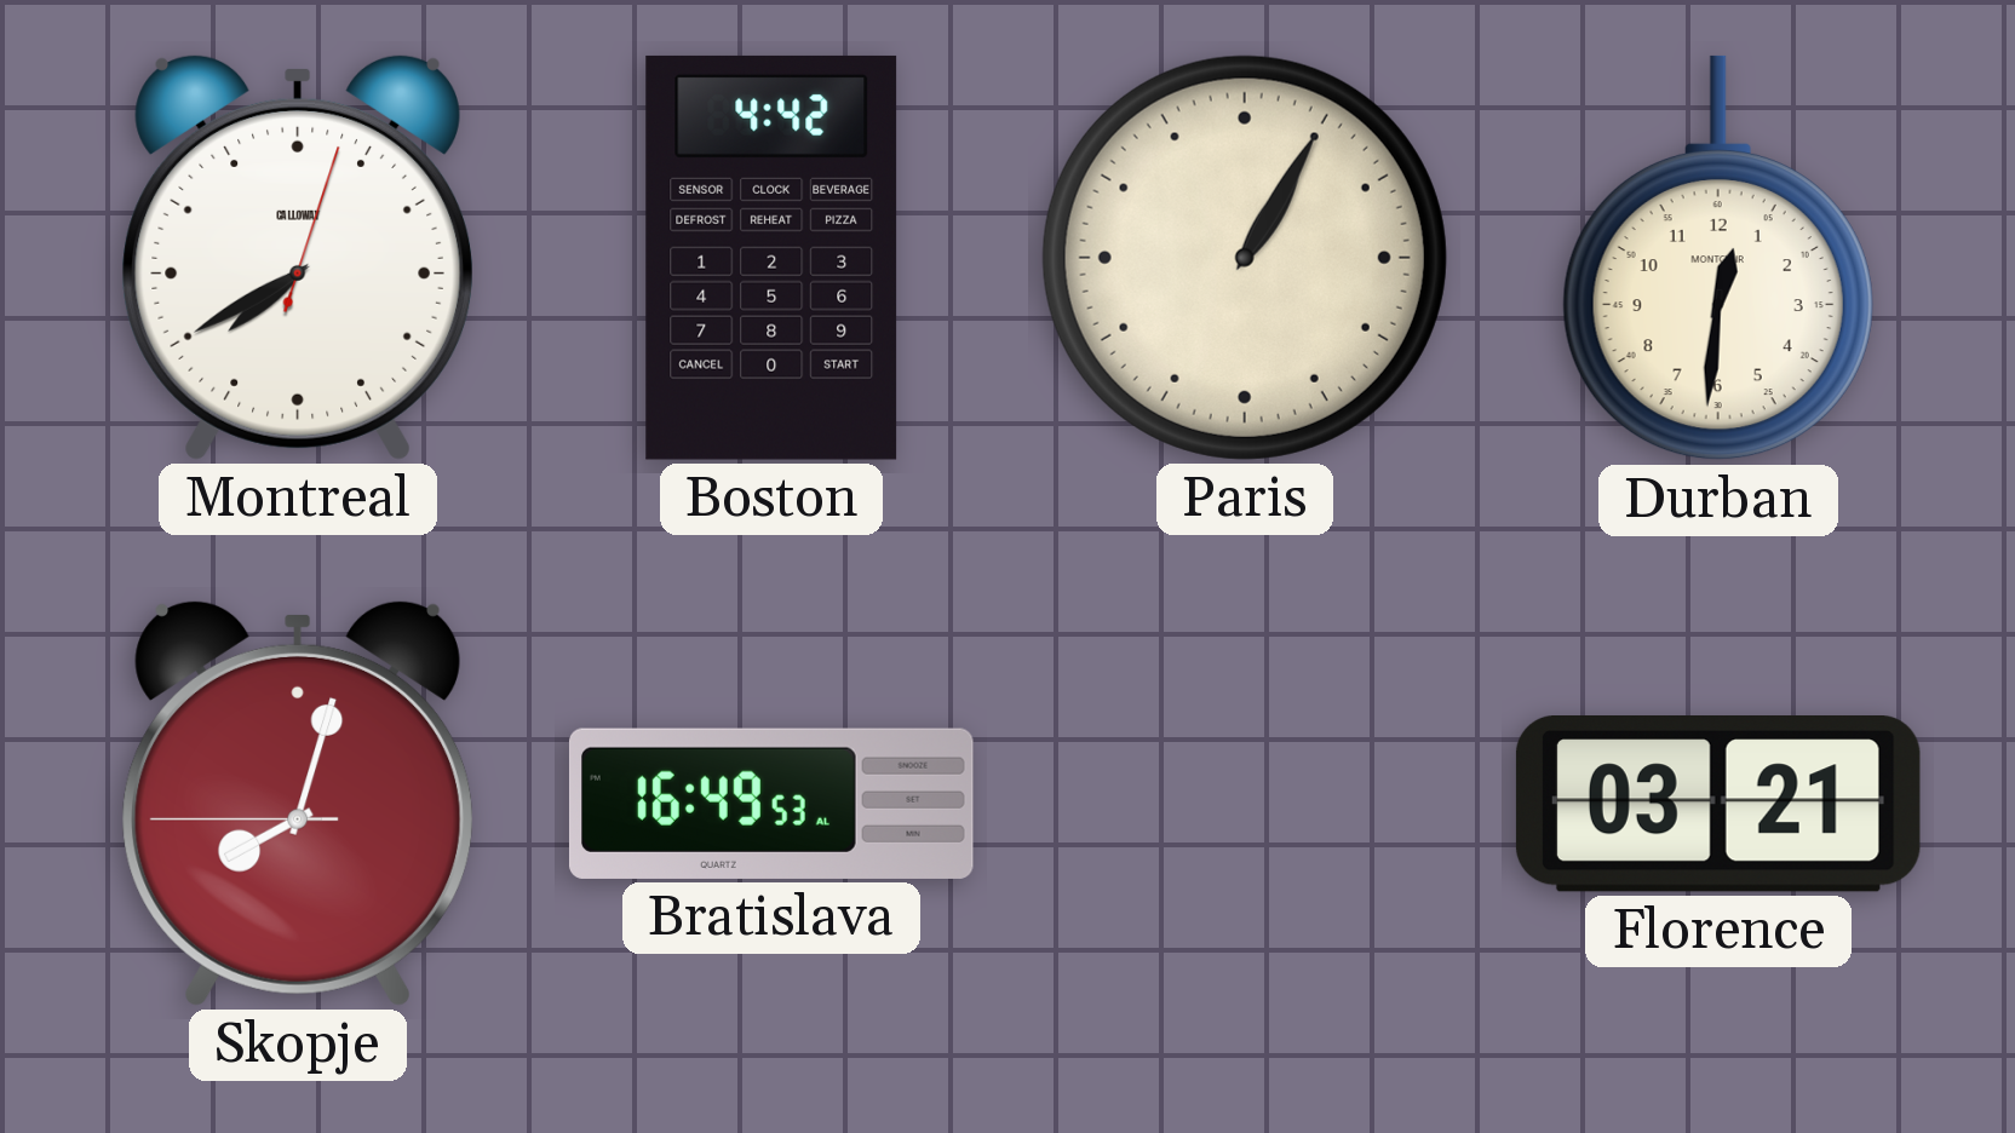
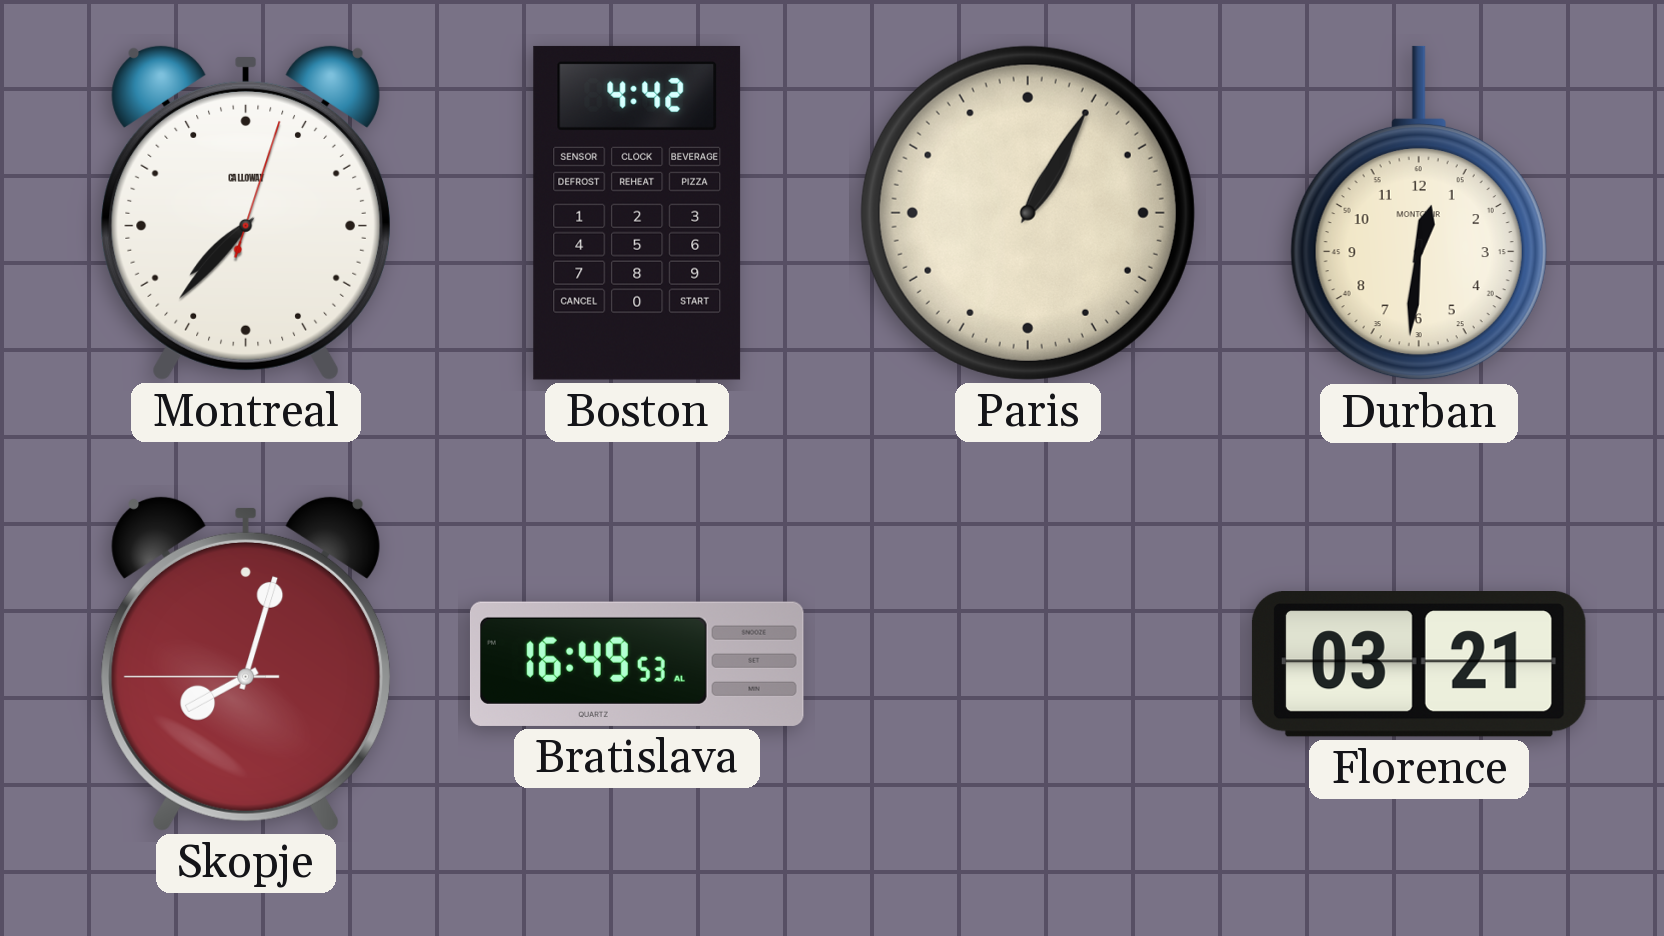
Montreal: 7:40 -> 7:37
